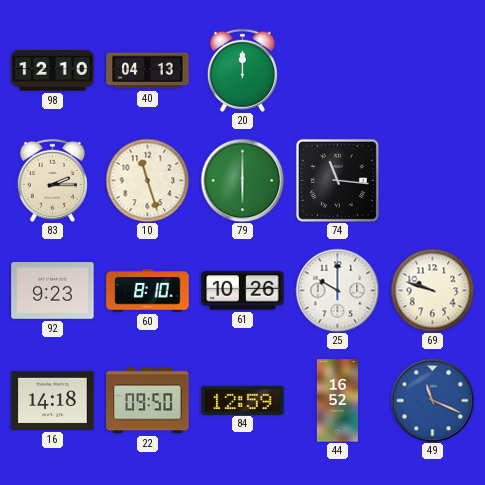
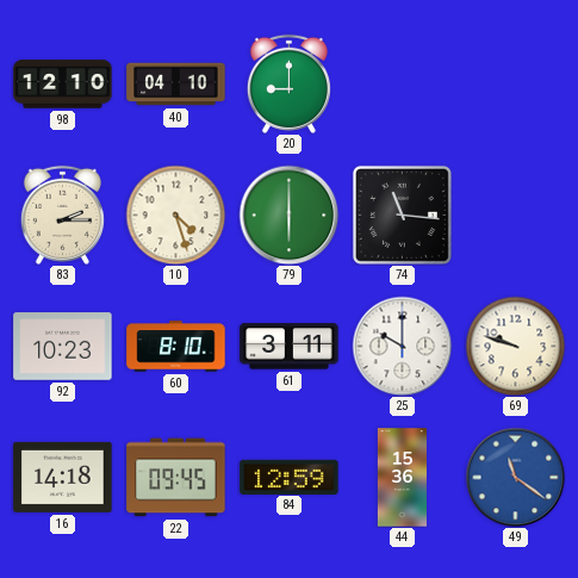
40: 04:13 -> 04:10
20: 12:00 -> 9:00
10: 11:27 -> 4:27
92: 9:23 -> 10:23
61: 10:26 -> 3:11
22: 09:50 -> 09:45
44: 16:52 -> 15:36
49: 11:19 -> 11:21
